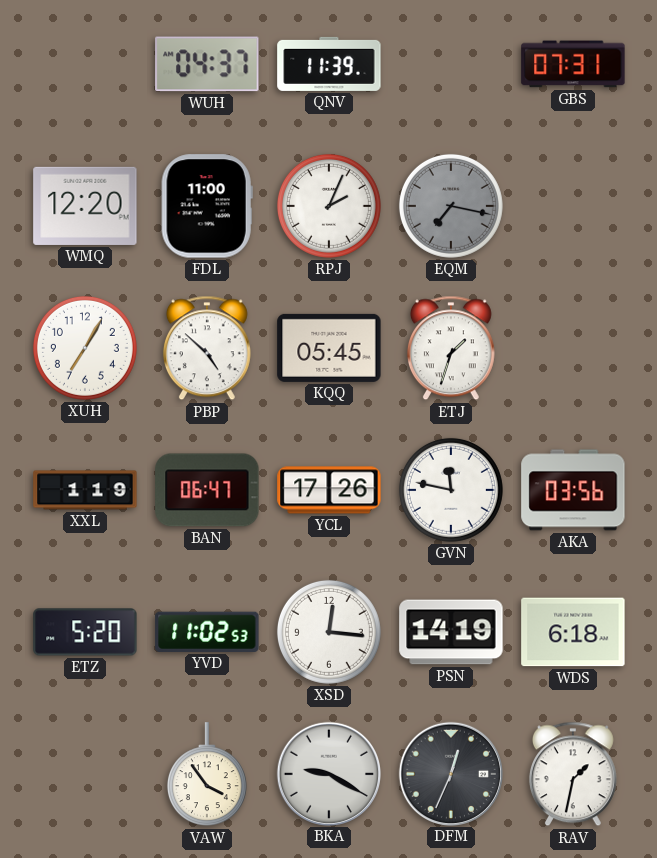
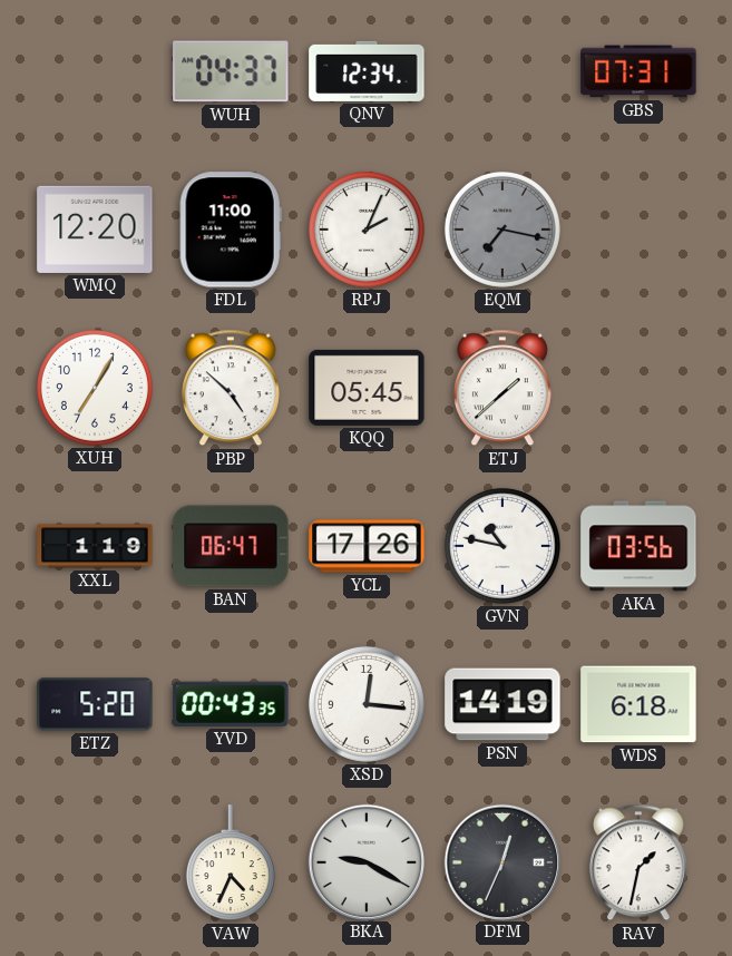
QNV: 11:39 -> 12:34
ETJ: 1:33 -> 1:38
GVN: 11:47 -> 10:47
YVD: 11:02 -> 00:43
VAW: 3:54 -> 4:34
